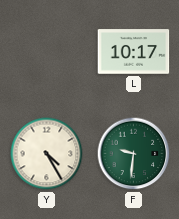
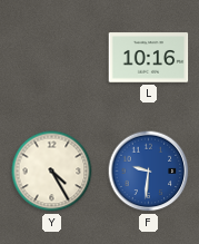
L: 10:17 -> 10:16
F dial: green -> blue
